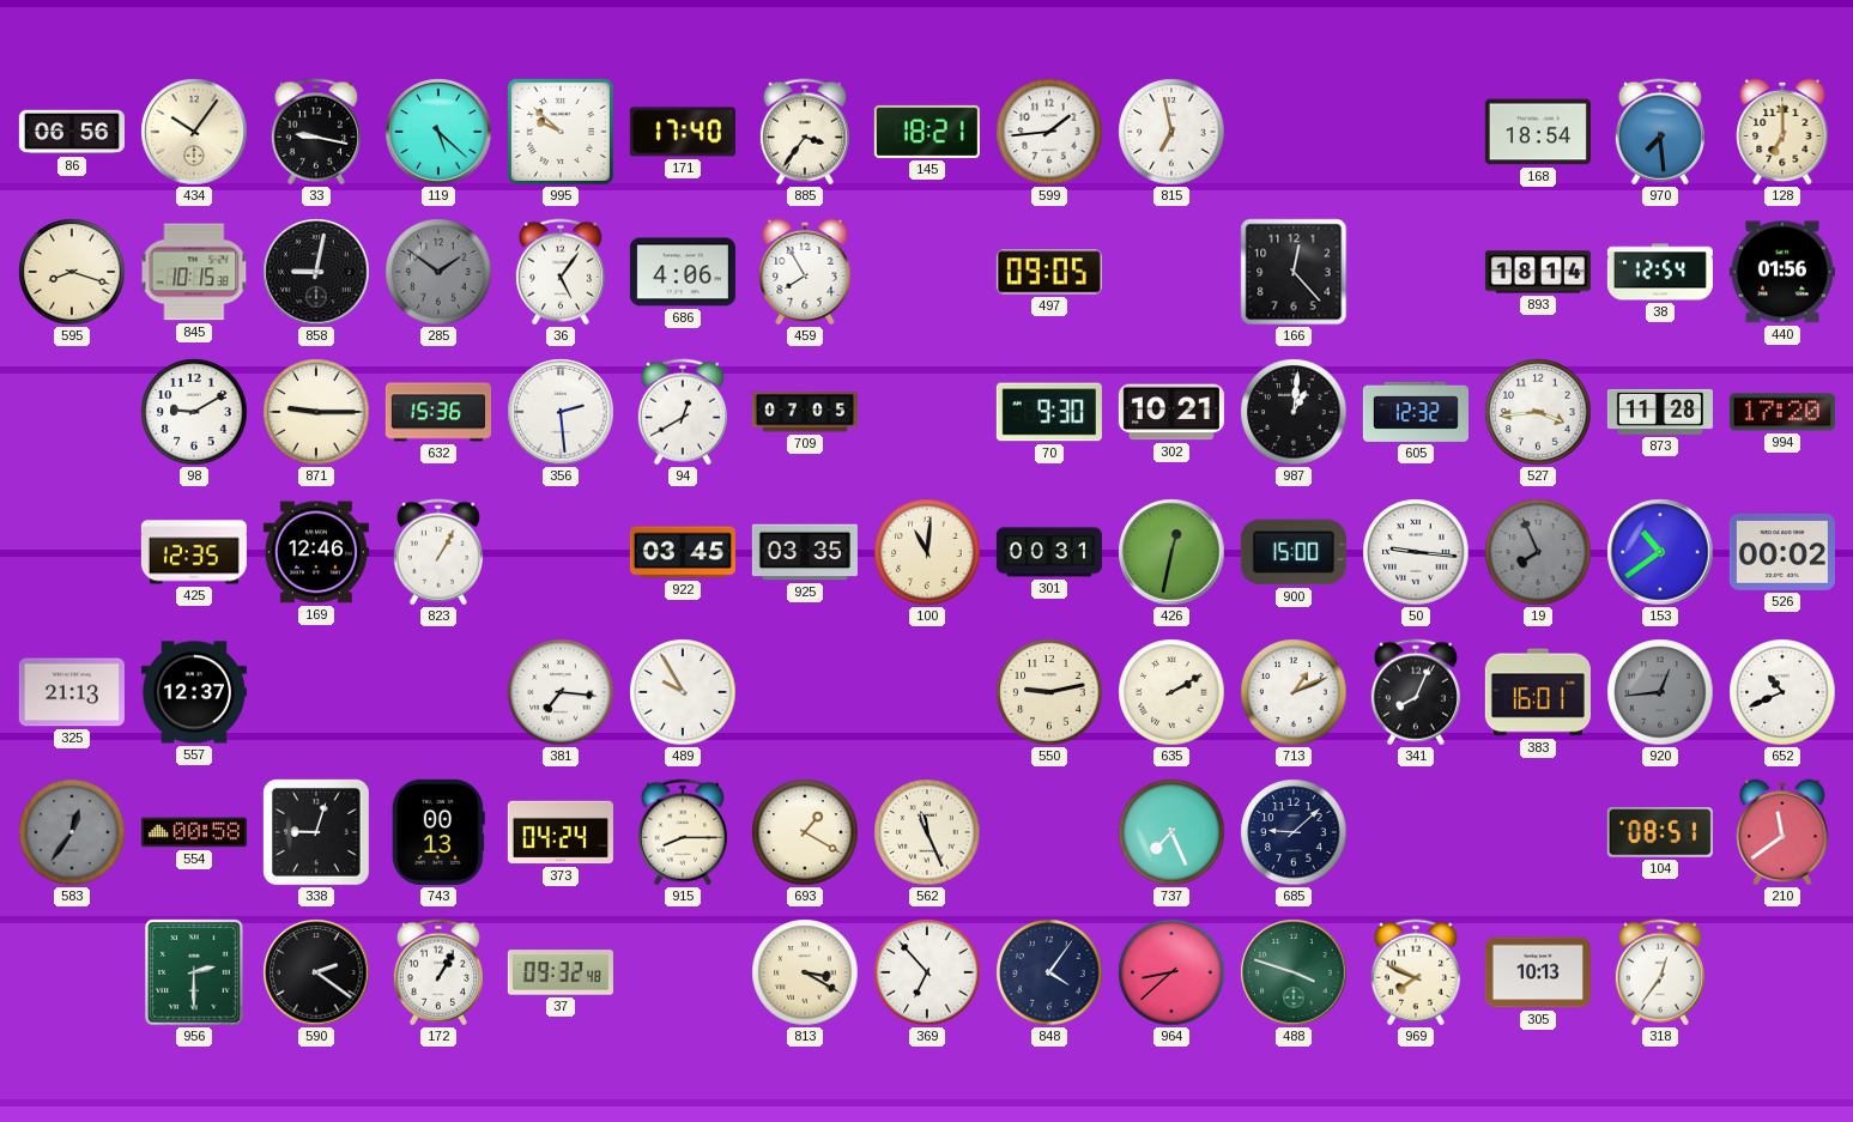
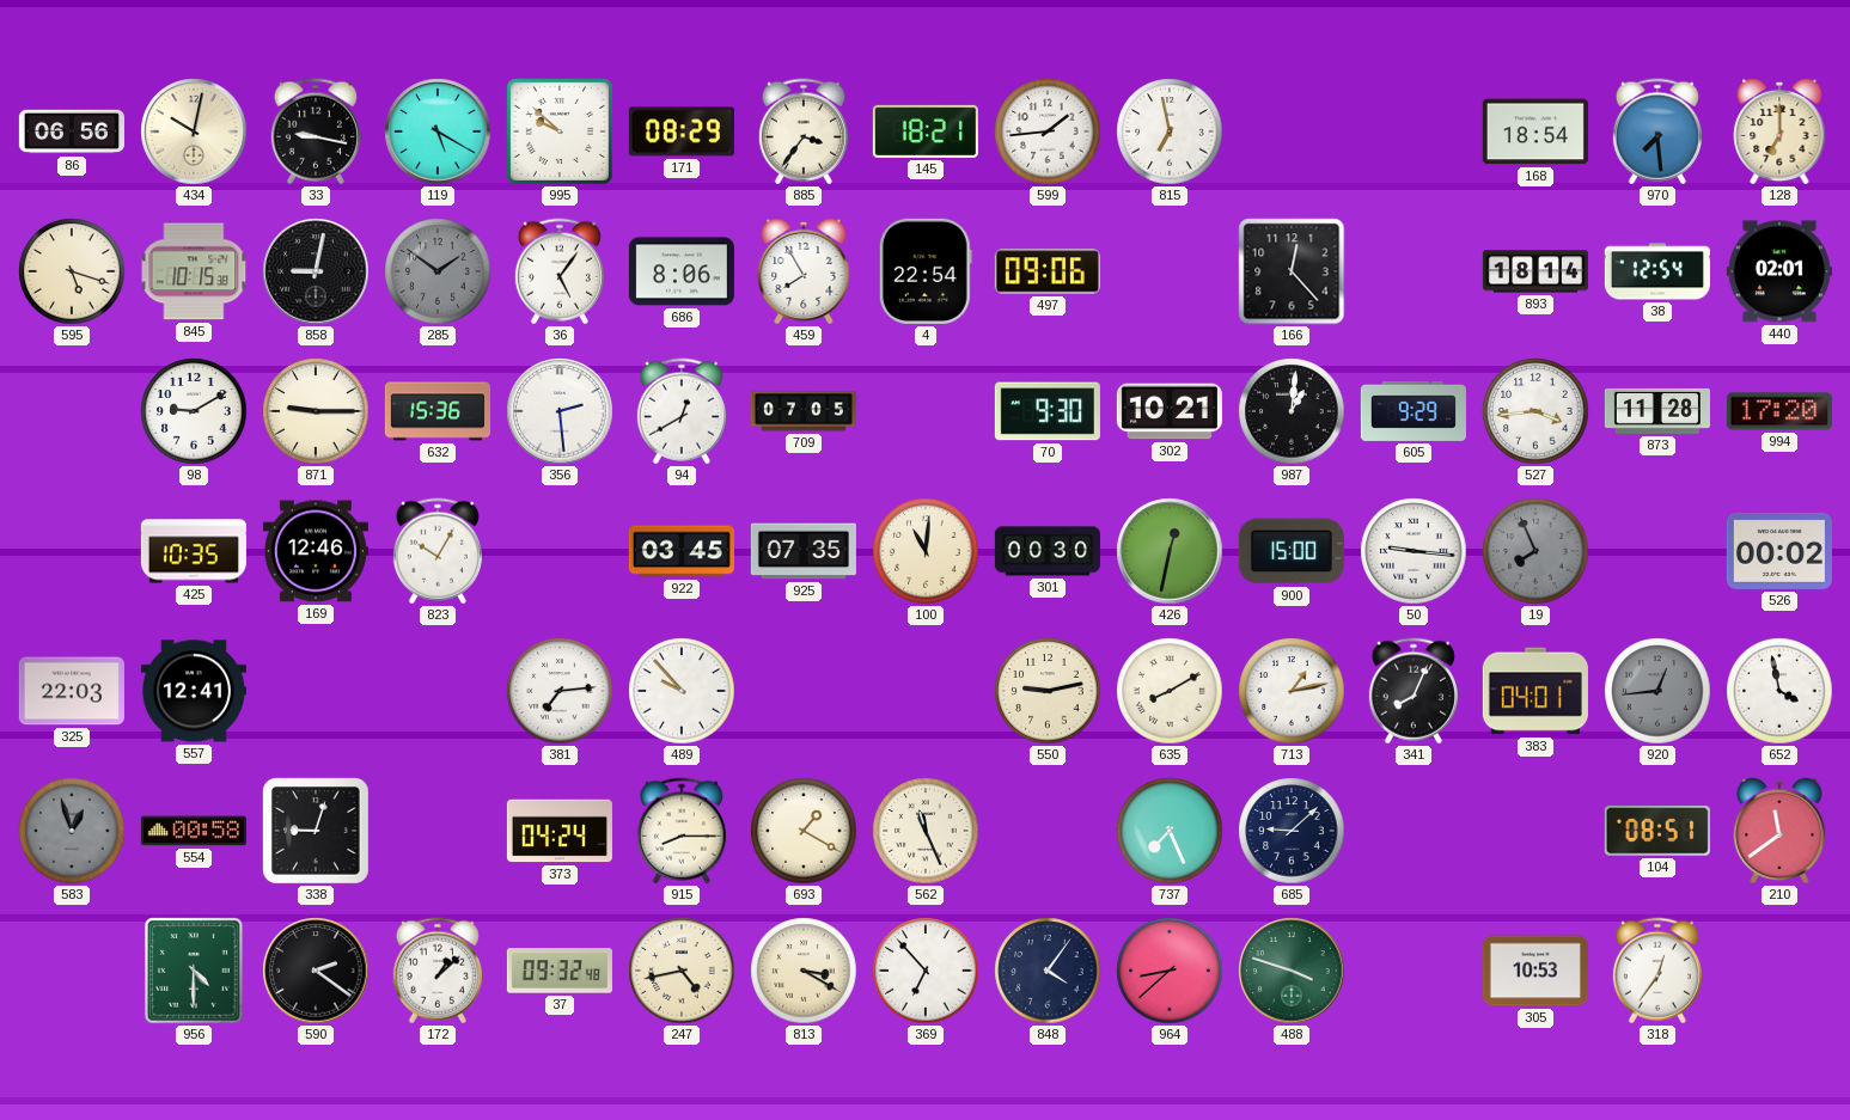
434: 10:06 -> 10:02
119: 5:22 -> 5:20
171: 17:40 -> 08:29
595: 8:18 -> 5:18
686: 4:06 -> 8:06
4: none -> 22:54
497: 09:05 -> 09:06
440: 01:56 -> 02:01
605: 12:32 -> 9:29
425: 12:35 -> 10:35
823: 1:05 -> 10:05
925: 03:35 -> 07:35
301: 00:31 -> 00:30
153: 10:39 -> none
325: 21:13 -> 22:03
557: 12:37 -> 12:41
381: 7:16 -> 7:14
489: 9:55 -> 9:53
635: 2:10 -> 8:10
713: 1:11 -> 1:13
383: 16:01 -> 04:01
652: 10:41 -> 3:58
583: 12:36 -> 12:57
743: 00:13 -> none
956: 2:30 -> 4:30
172: 1:05 -> 1:08
247: none -> 4:43
969: 7:49 -> none
305: 10:13 -> 10:53
